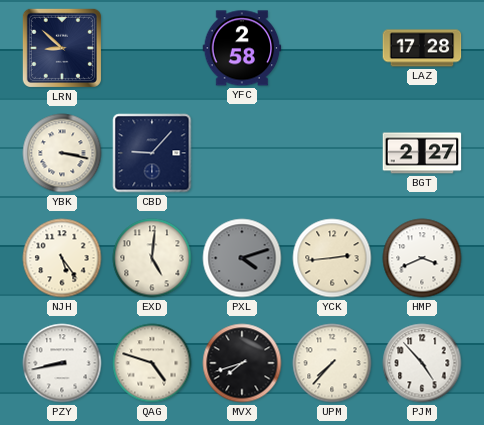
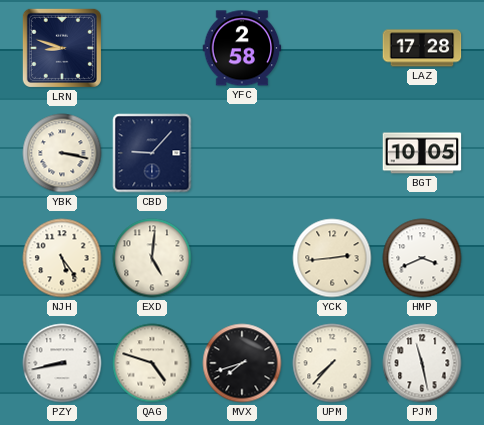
LRN: 8:52 -> 8:48
BGT: 2:27 -> 10:05
PXL: 4:12 -> none
PJM: 4:53 -> 11:28
